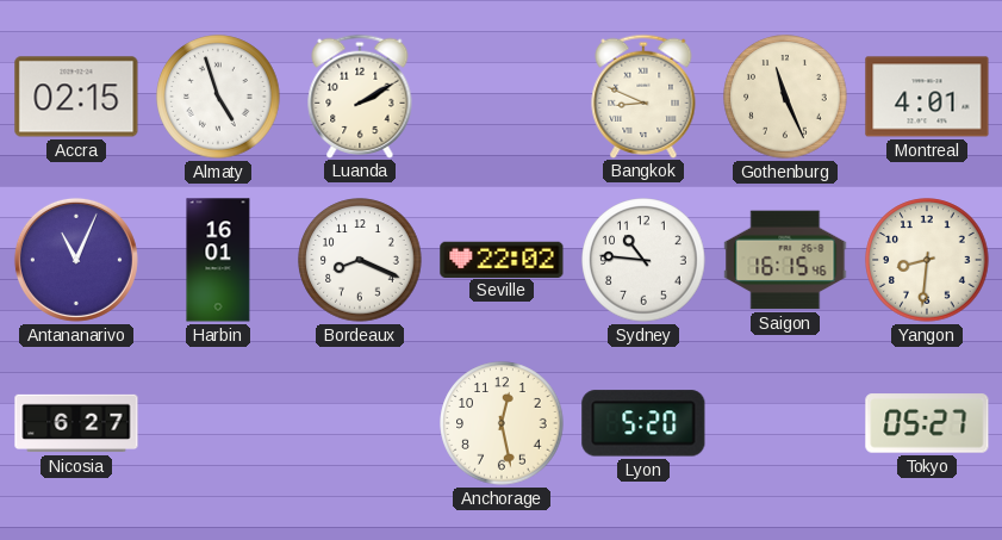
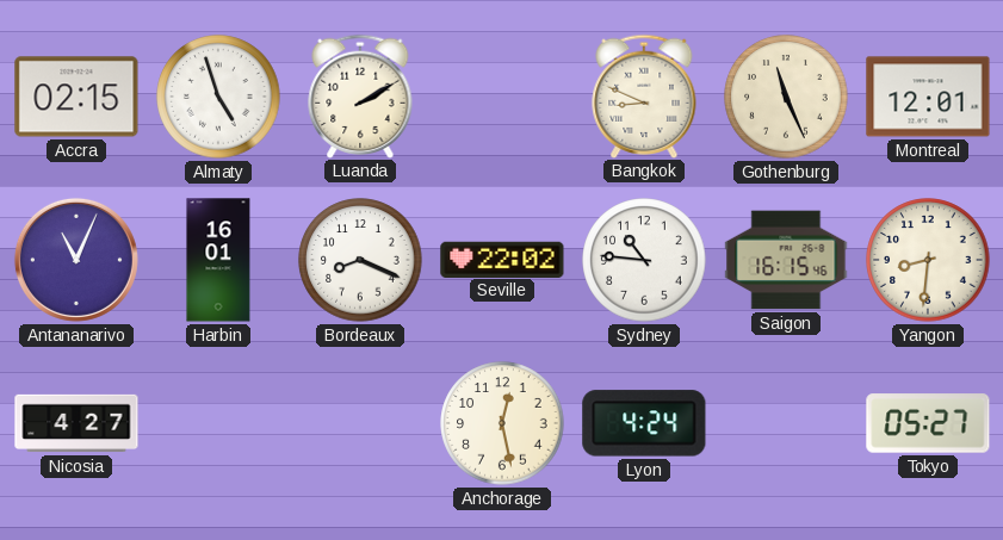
Montreal: 4:01 -> 12:01
Nicosia: 6:27 -> 4:27
Lyon: 5:20 -> 4:24
